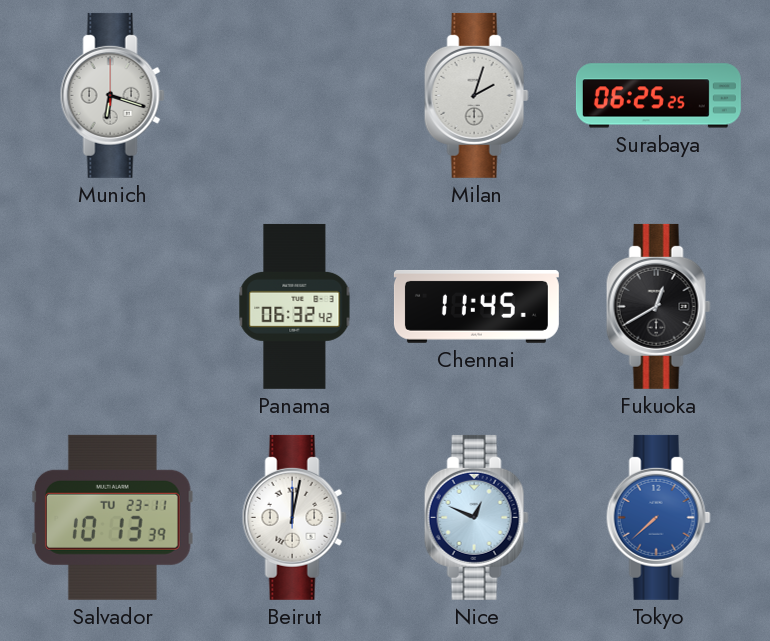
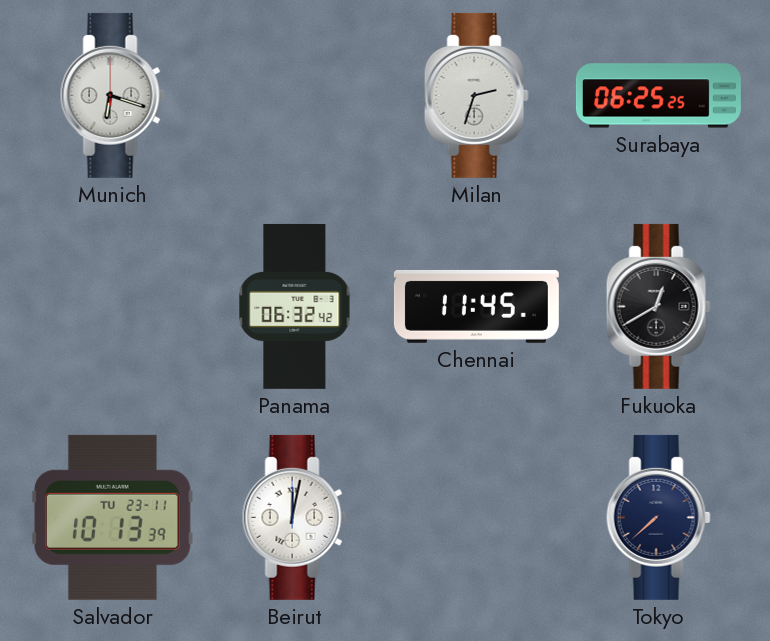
Milan: 2:03 -> 2:33
Nice: 12:49 -> none
Tokyo dial: blue -> navy
